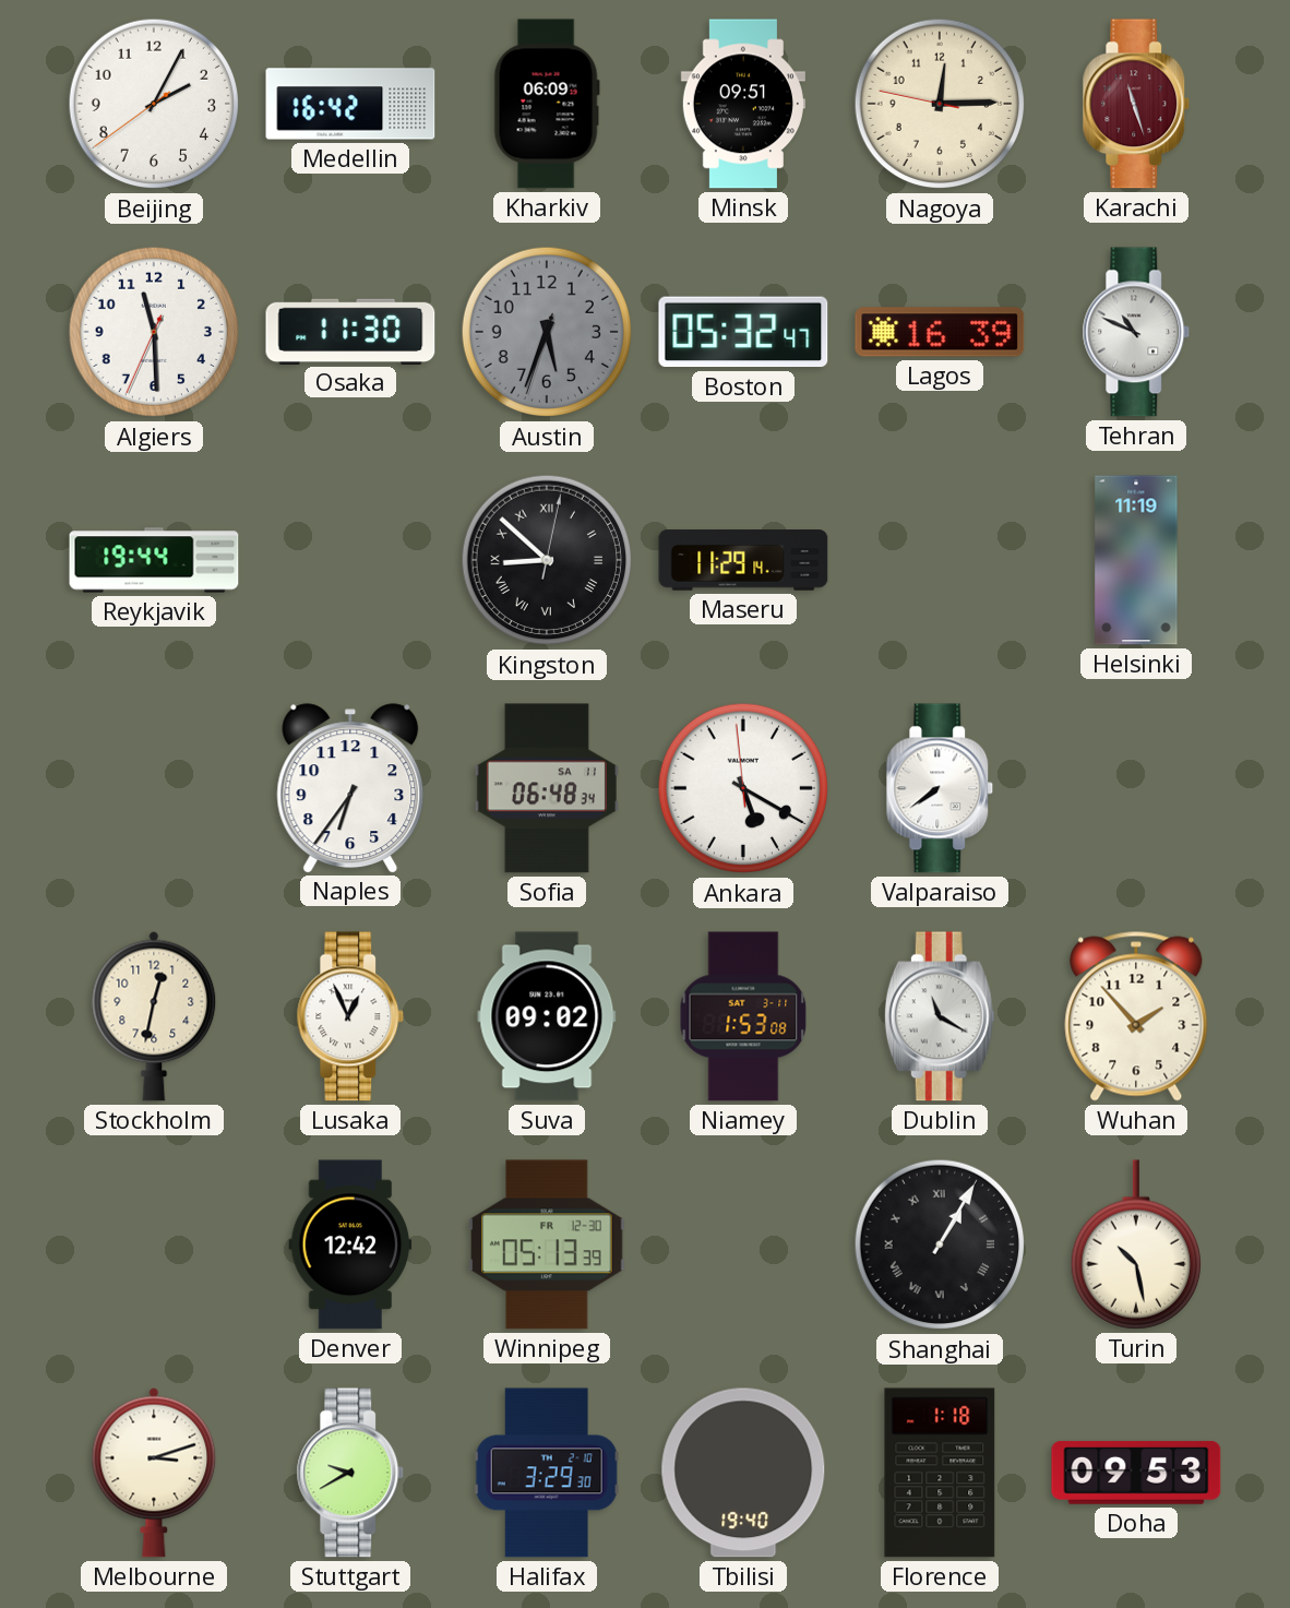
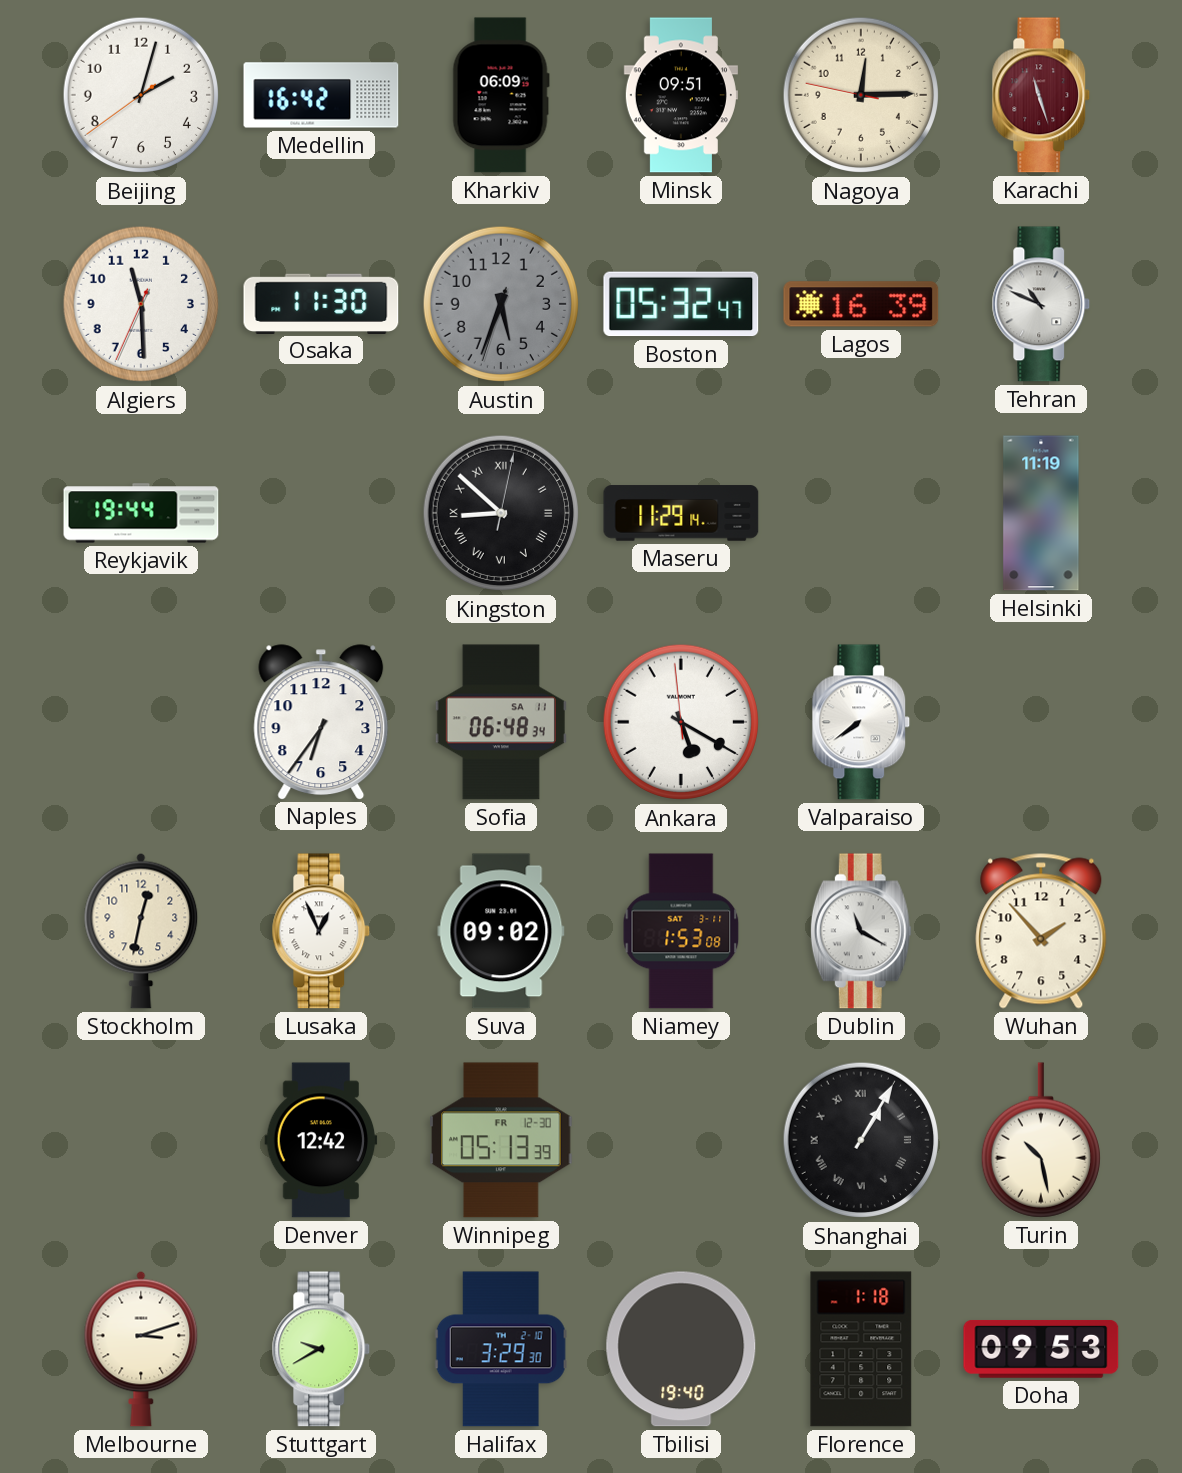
Beijing: 2:04 -> 2:02
